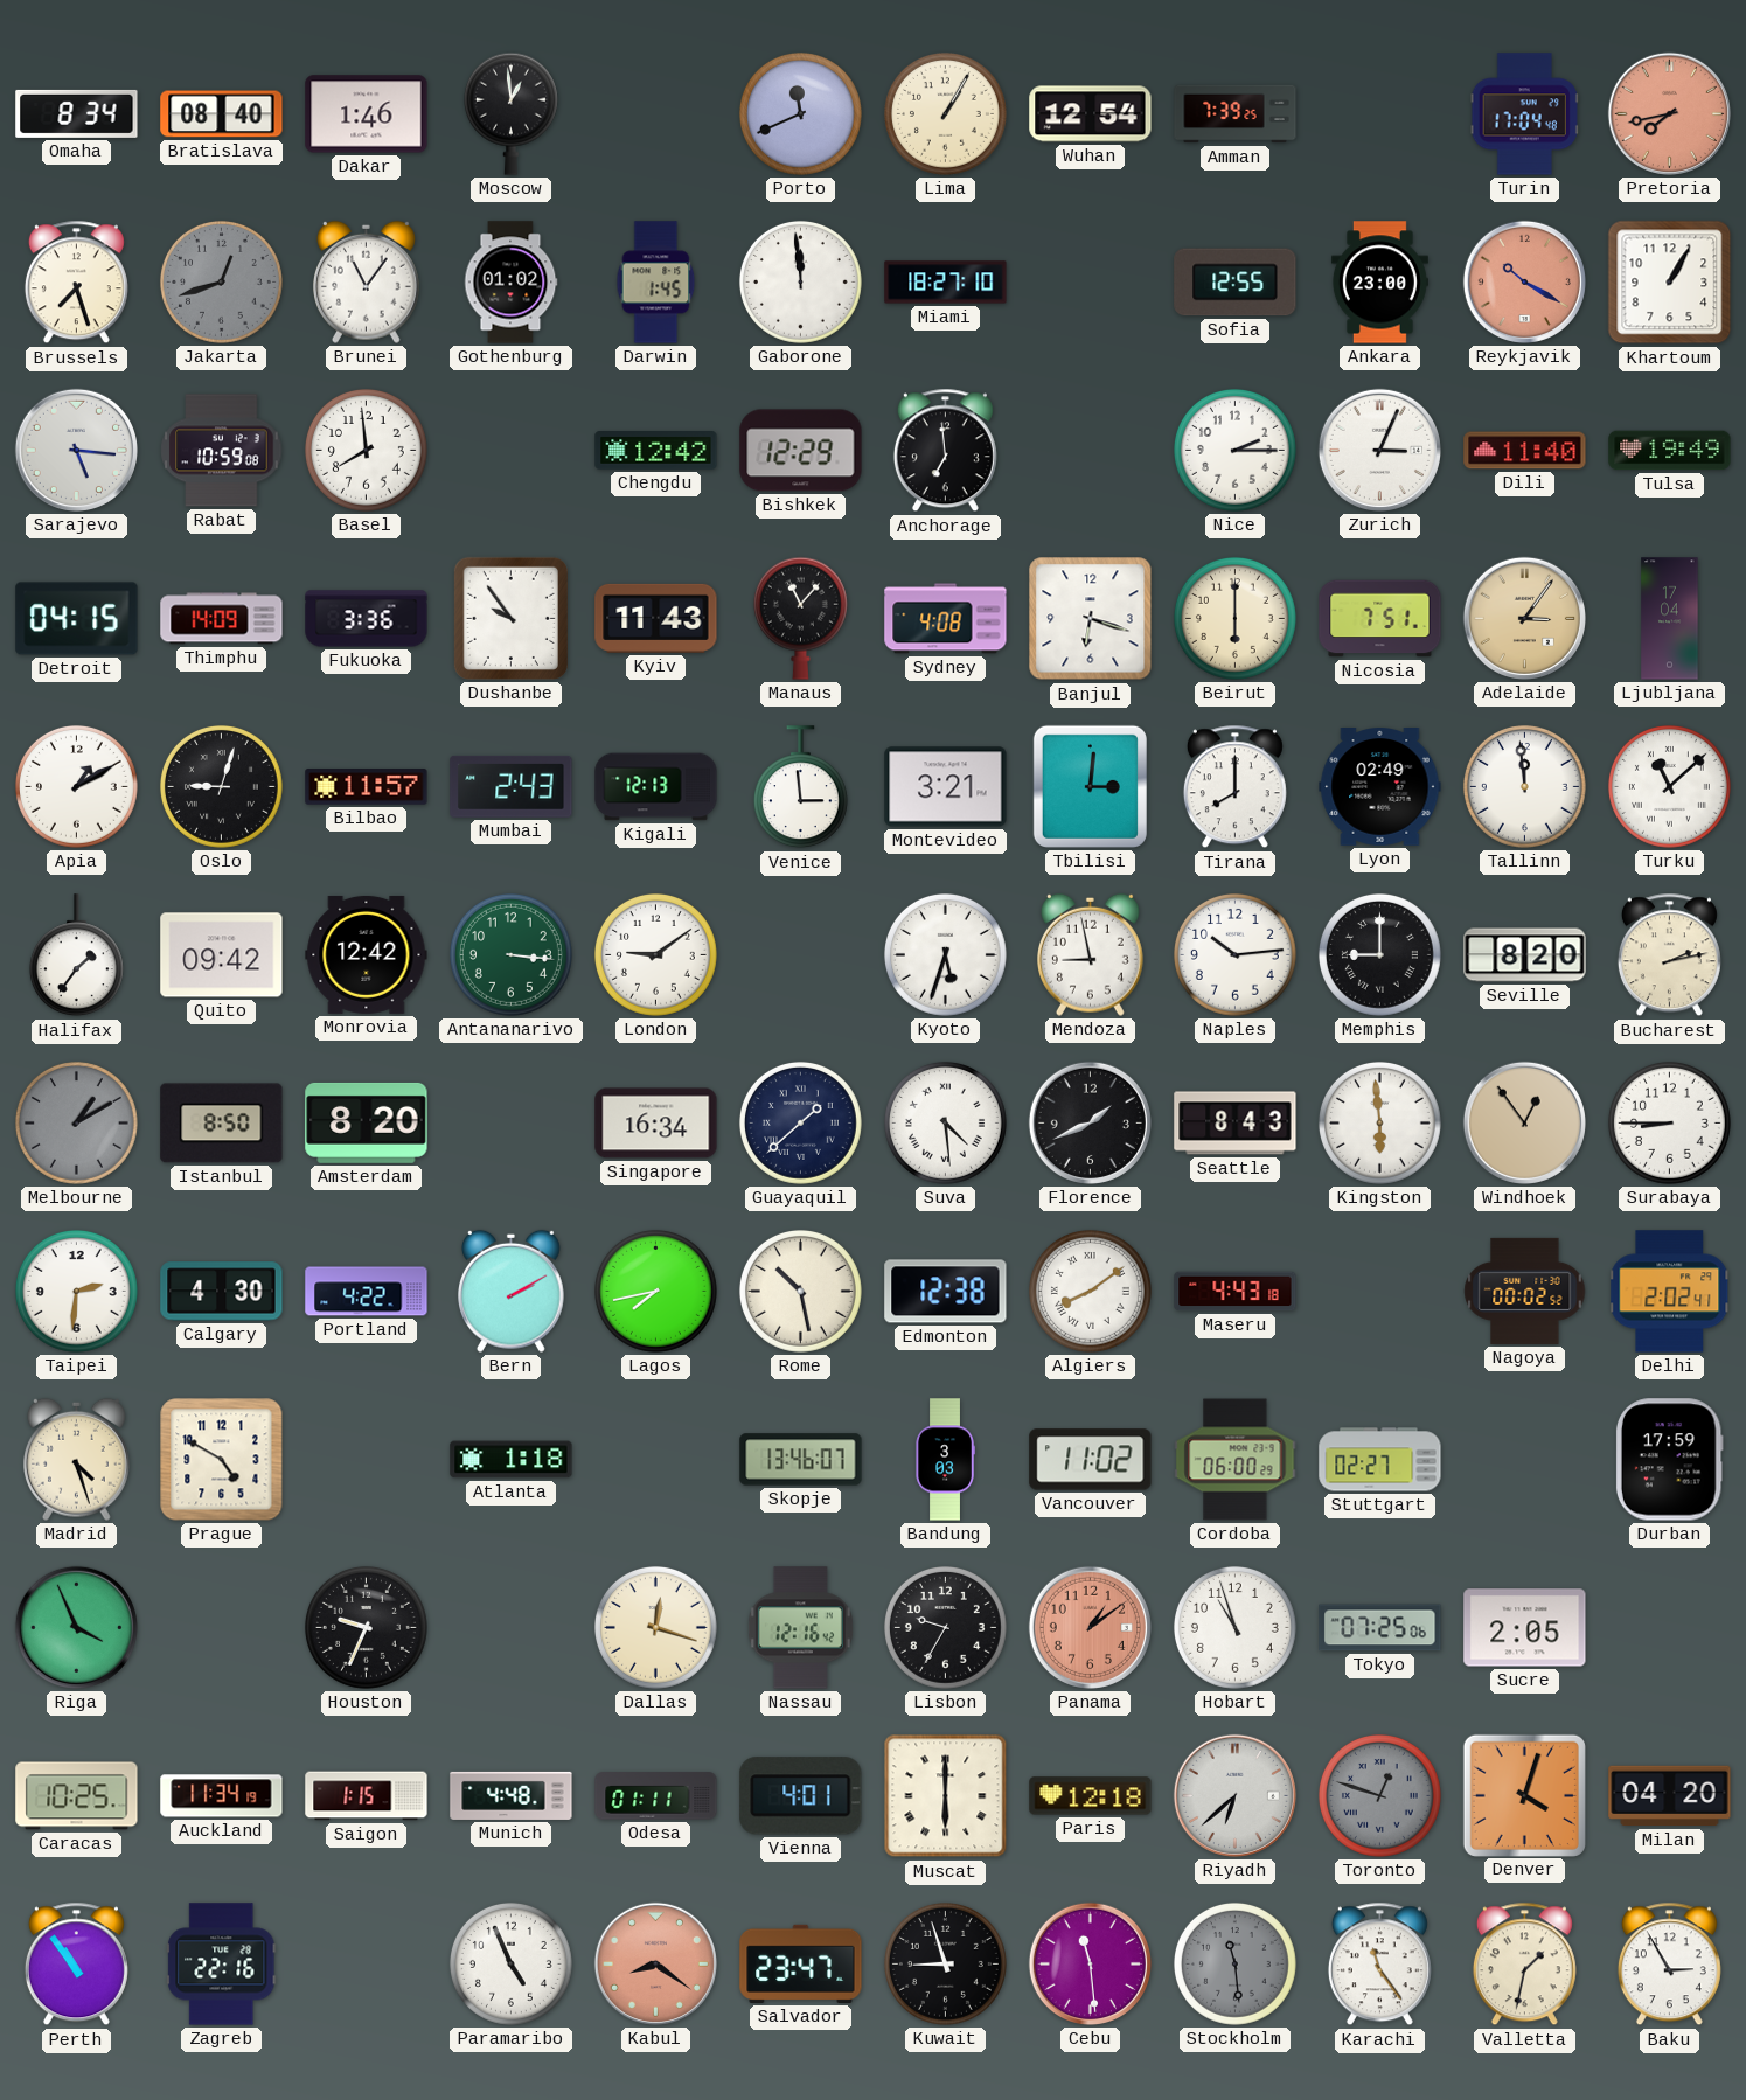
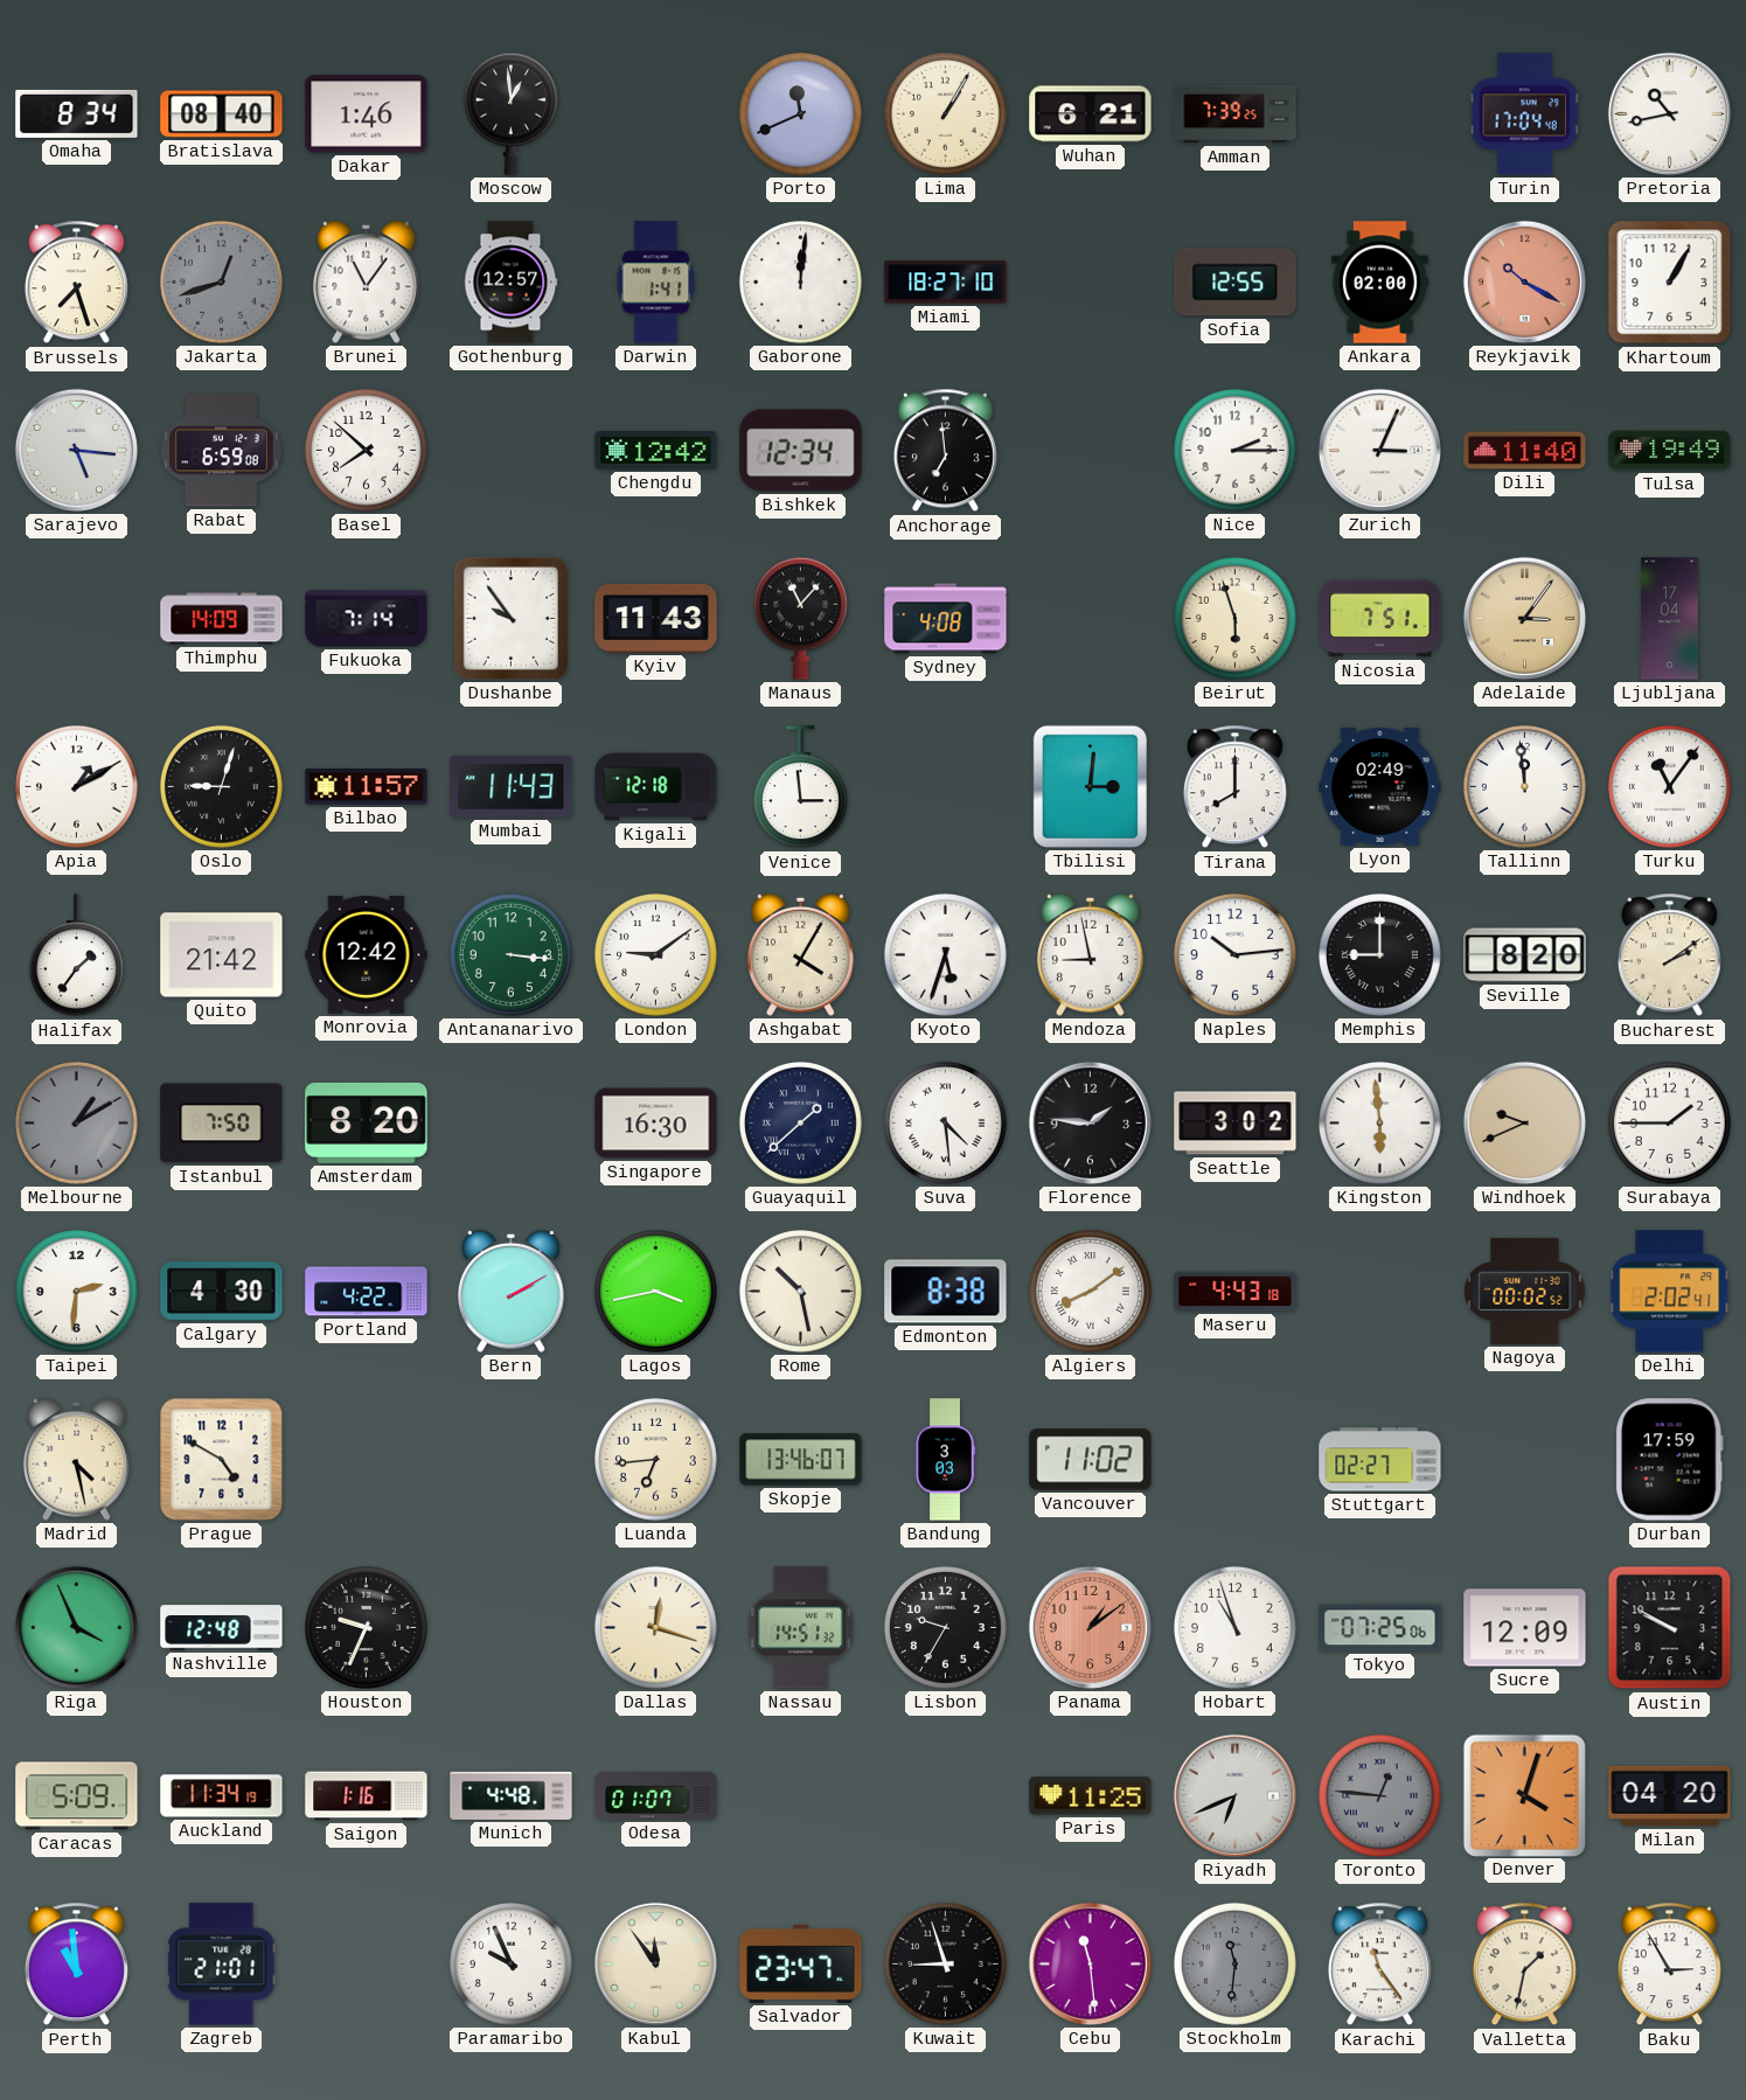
Wuhan: 12:54 -> 6:21
Pretoria: 7:43 -> 10:43
Pretoria dial: salmon -> white
Gothenburg: 01:02 -> 12:57
Darwin: 1:45 -> 1:41
Gaborone: 11:59 -> 12:01
Ankara: 23:00 -> 02:00
Rabat: 10:59 -> 6:59
Basel: 7:59 -> 7:52
Bishkek: 12:29 -> 12:34
Detroit: 04:15 -> none
Fukuoka: 3:36 -> 7:14
Banjul: 6:18 -> none
Beirut: 6:00 -> 5:57
Mumbai: 2:43 -> 11:43
Kigali: 12:13 -> 12:18
Montevideo: 3:21 -> none
Turku: 11:08 -> 11:06
Quito: 09:42 -> 21:42
Ashgabat: none -> 4:05
Bucharest: 2:13 -> 2:09
Istanbul: 8:50 -> 7:50
Singapore: 16:34 -> 16:30
Florence: 1:41 -> 1:46
Seattle: 8:43 -> 3:02
Windhoek: 12:54 -> 9:41
Surabaya: 8:45 -> 1:45
Lagos: 7:43 -> 3:43
Edmonton: 12:38 -> 8:38
Madrid: 4:27 -> 4:28
Atlanta: 1:18 -> none
Luanda: none -> 6:44
Cordoba: 06:00 -> none
Nashville: none -> 12:48
Nassau: 12:16 -> 14:51
Sucre: 2:05 -> 12:09
Austin: none -> 9:50
Caracas: 10:25 -> 5:09
Saigon: 1:15 -> 1:16
Odesa: 01:11 -> 01:07
Vienna: 4:01 -> none
Muscat: 6:00 -> none
Paris: 12:18 -> 11:25
Riyadh: 6:38 -> 6:41
Toronto: 12:48 -> 12:46
Perth: 10:54 -> 10:59
Zagreb: 22:16 -> 21:01
Paramaribo: 4:56 -> 9:56
Kabul: 8:21 -> 11:54
Kabul dial: salmon -> cream
Stockholm: 11:29 -> 11:31
